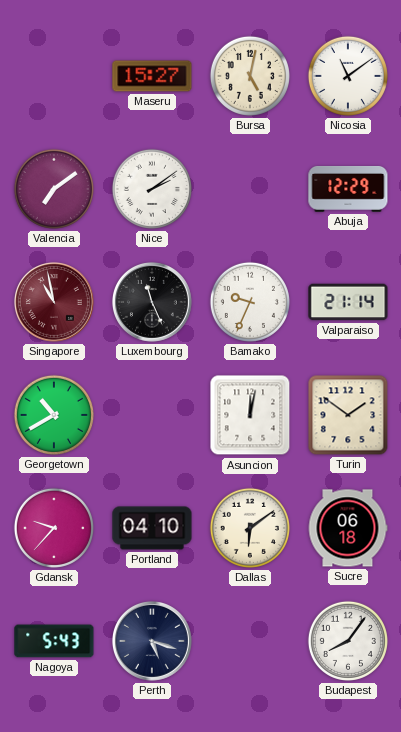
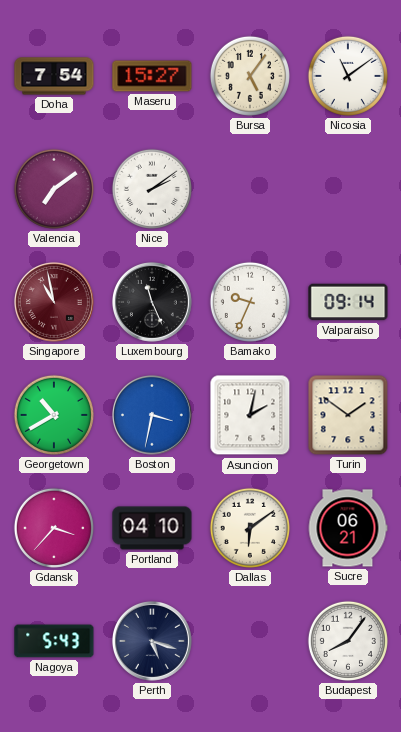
Doha: none -> 7:54
Bursa: 5:02 -> 5:06
Abuja: 12:29 -> none
Valparaiso: 21:14 -> 09:14
Boston: none -> 3:32
Asuncion: 12:02 -> 2:02
Gdansk: 9:37 -> 3:37
Sucre: 06:18 -> 06:21
